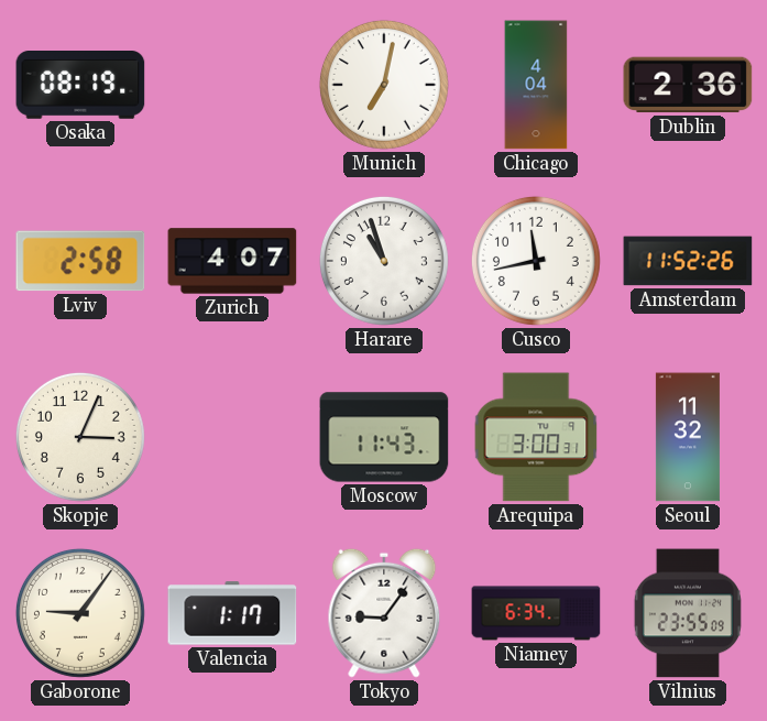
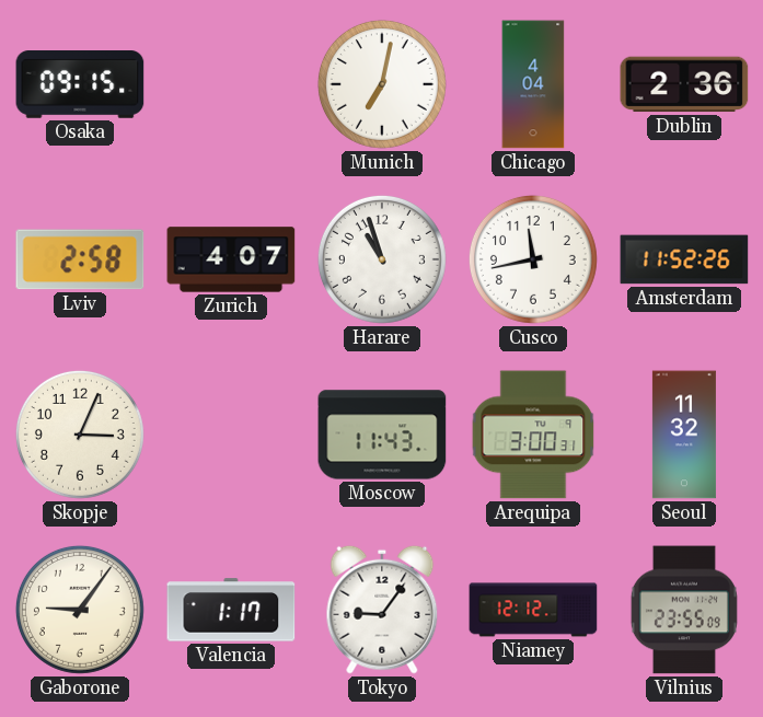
Osaka: 08:19 -> 09:15
Niamey: 6:34 -> 12:12
